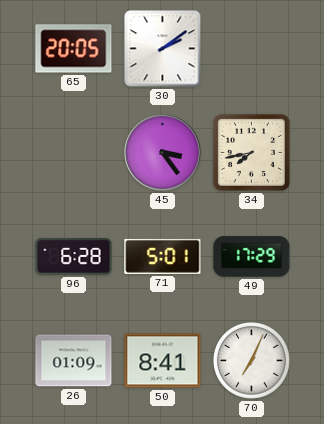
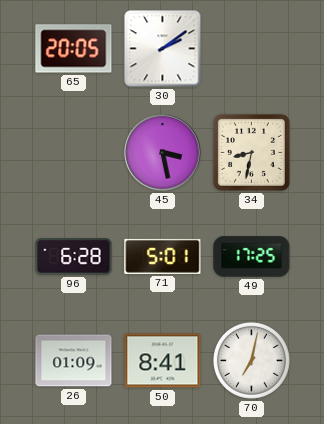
45: 3:24 -> 3:28
34: 7:43 -> 8:32
49: 17:29 -> 17:25
70: 7:04 -> 7:02
